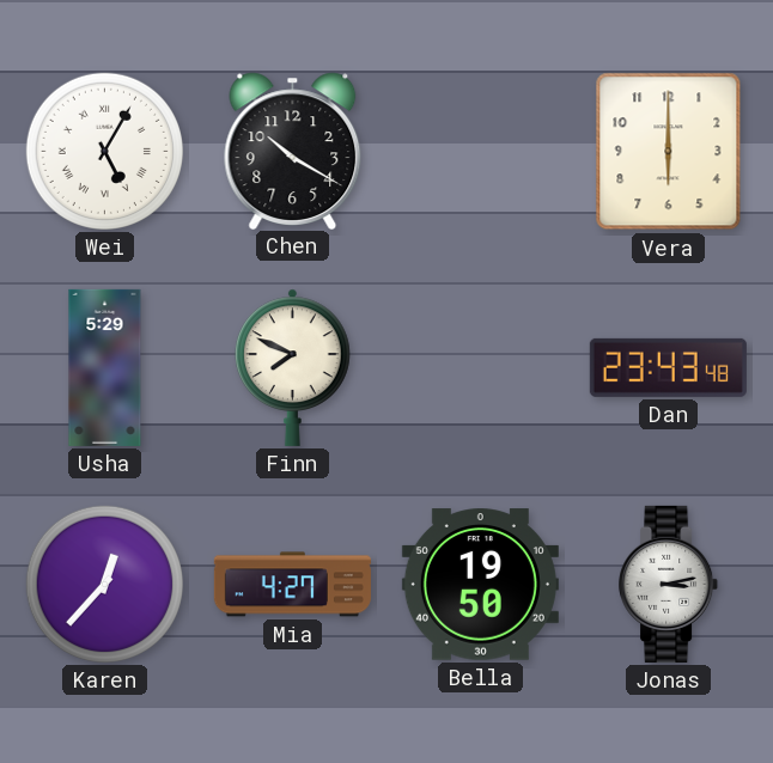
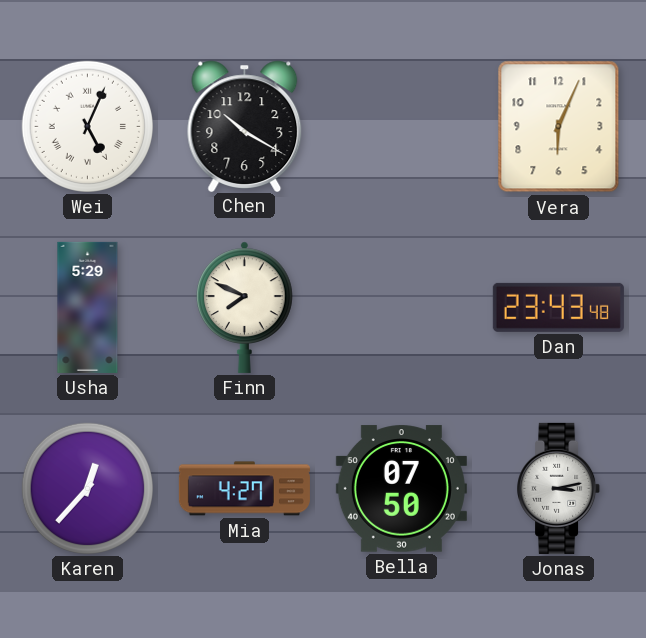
Wei: 5:05 -> 5:04
Vera: 6:00 -> 6:04
Bella: 19:50 -> 07:50
